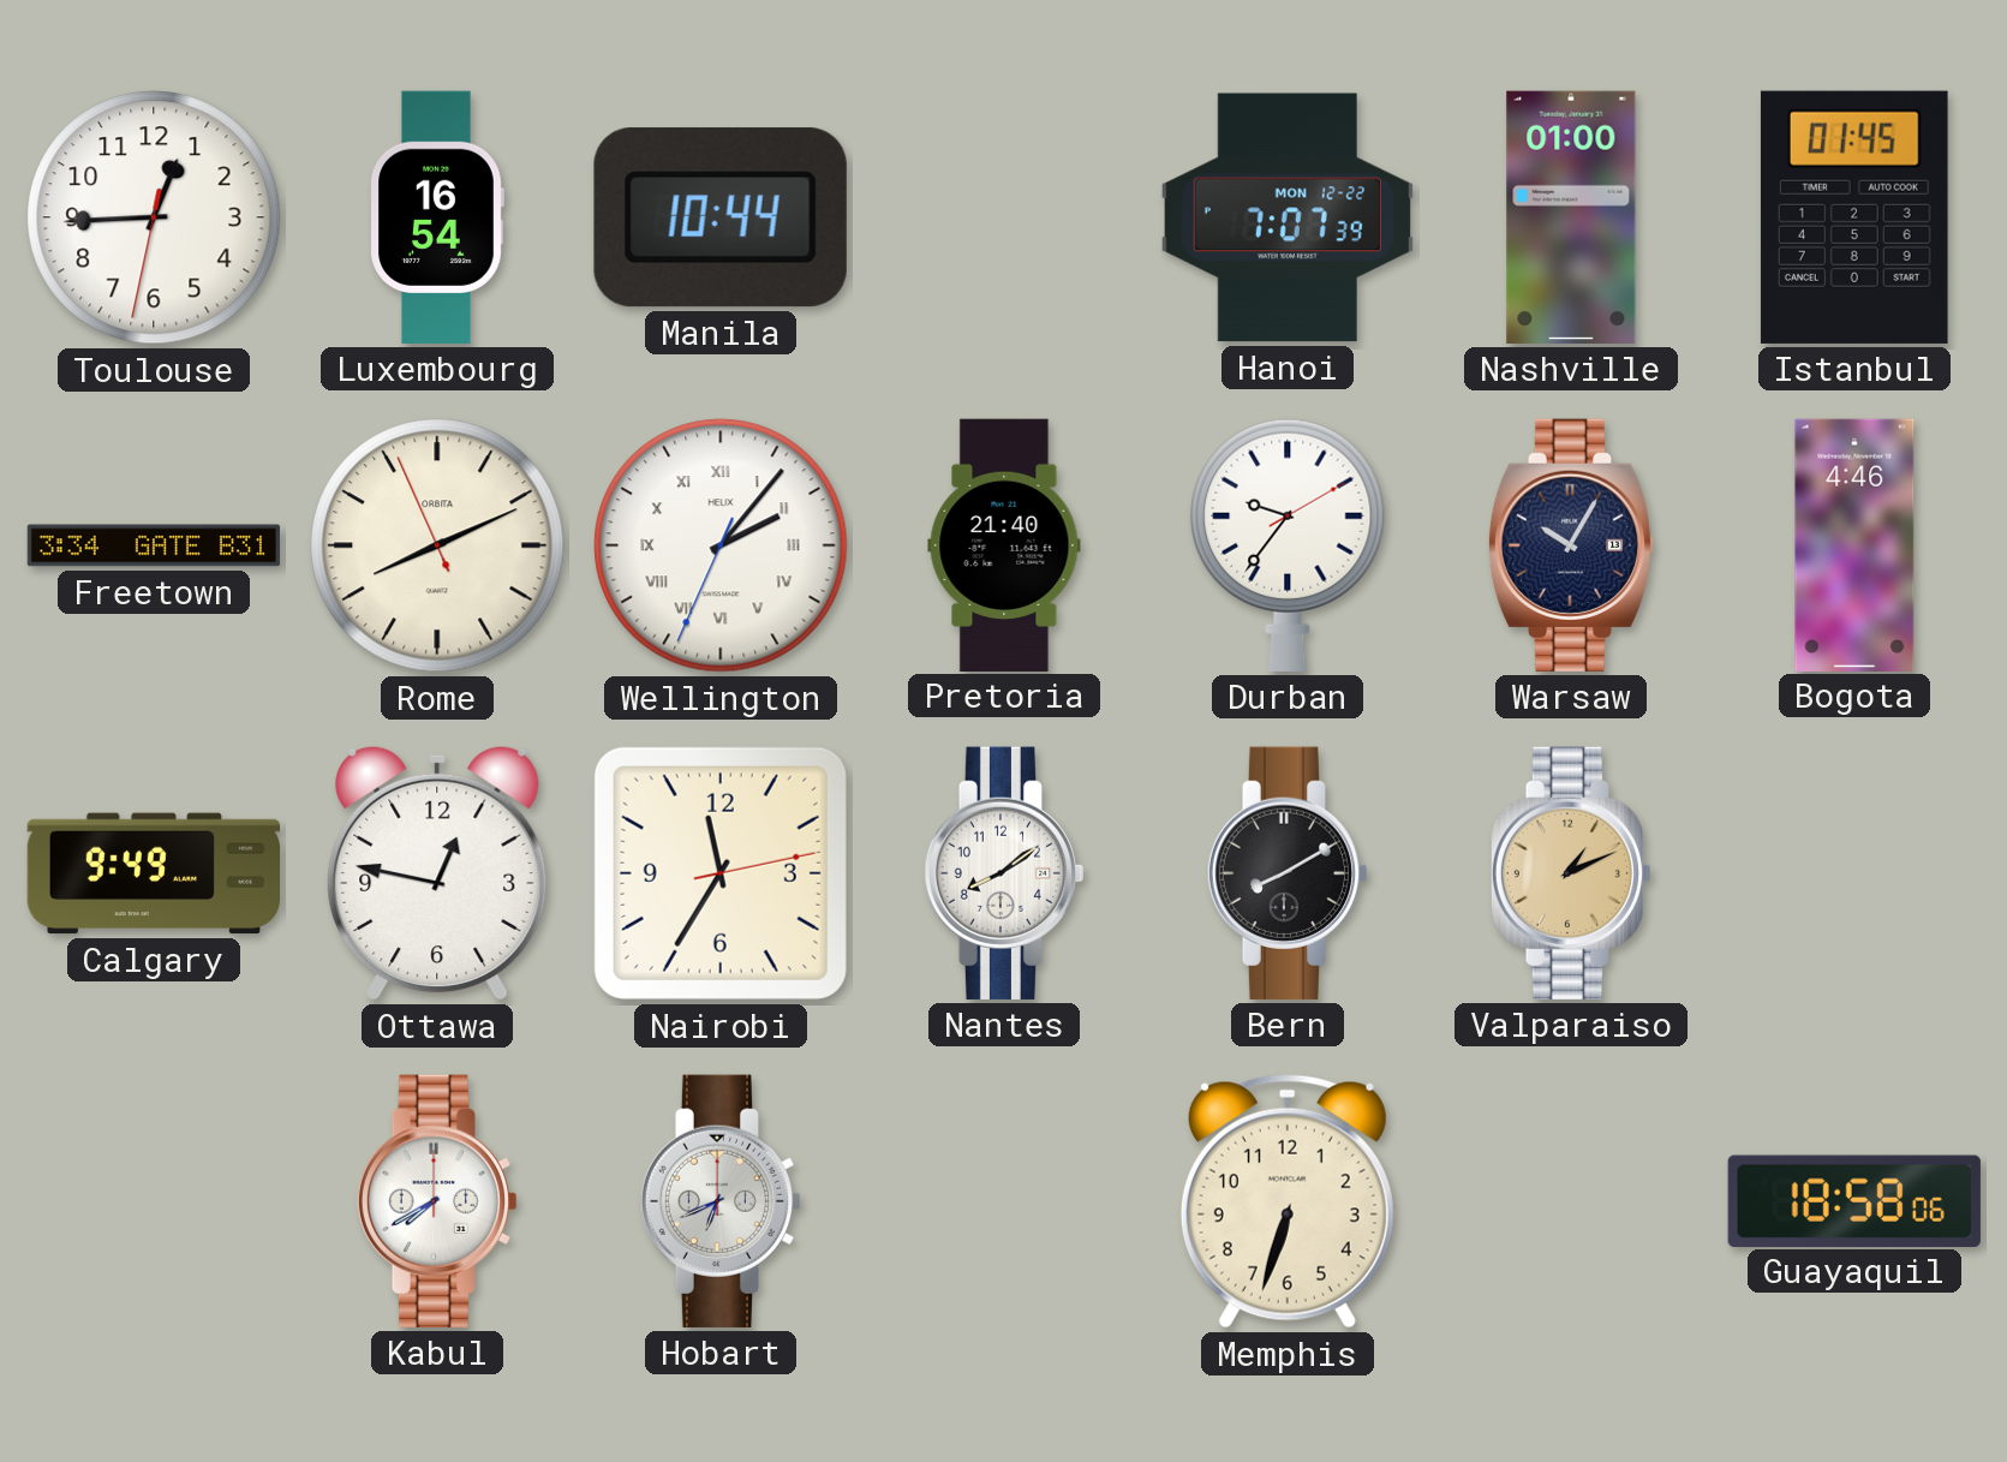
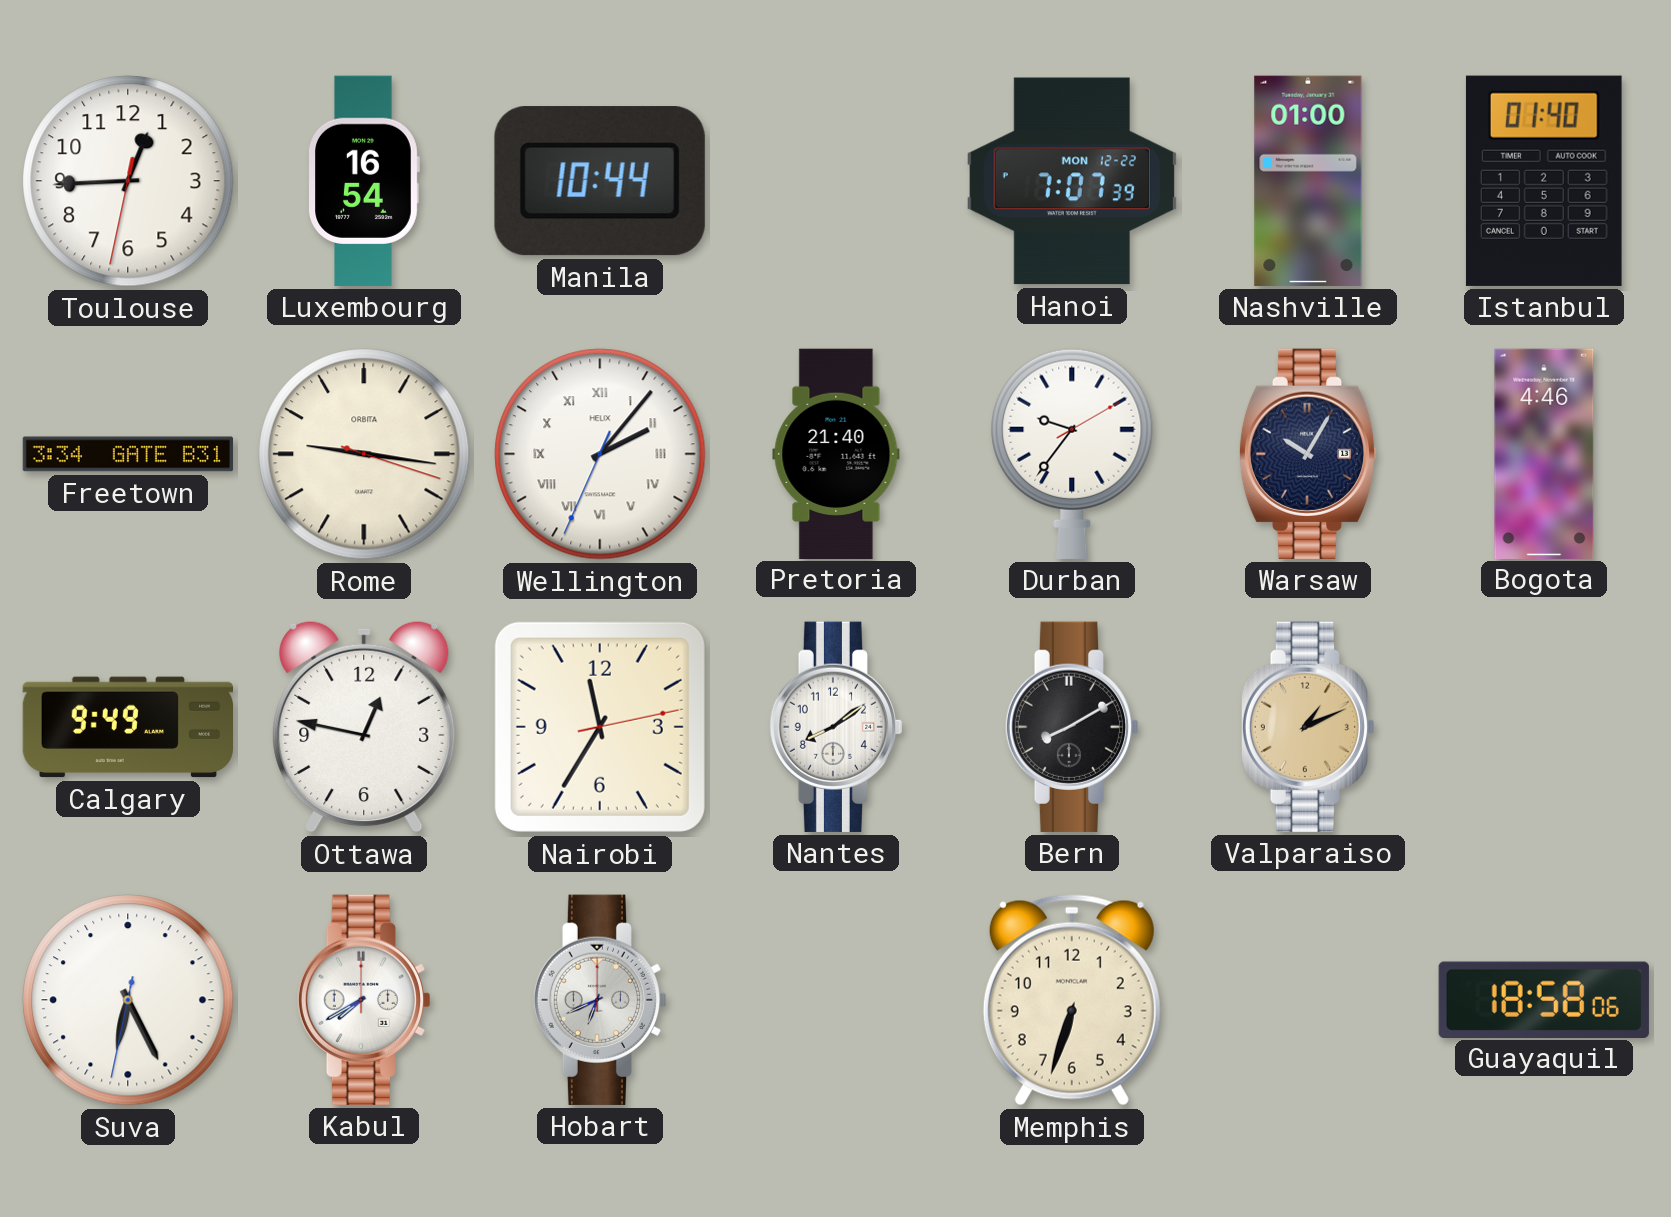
Istanbul: 01:45 -> 01:40
Rome: 8:10 -> 9:16
Suva: none -> 6:25
